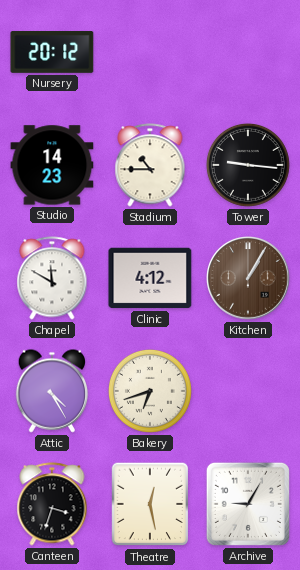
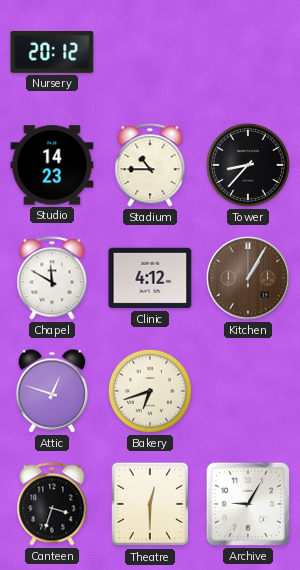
Tower: 9:16 -> 8:37
Attic: 4:25 -> 12:48
Theatre: 12:28 -> 12:30
